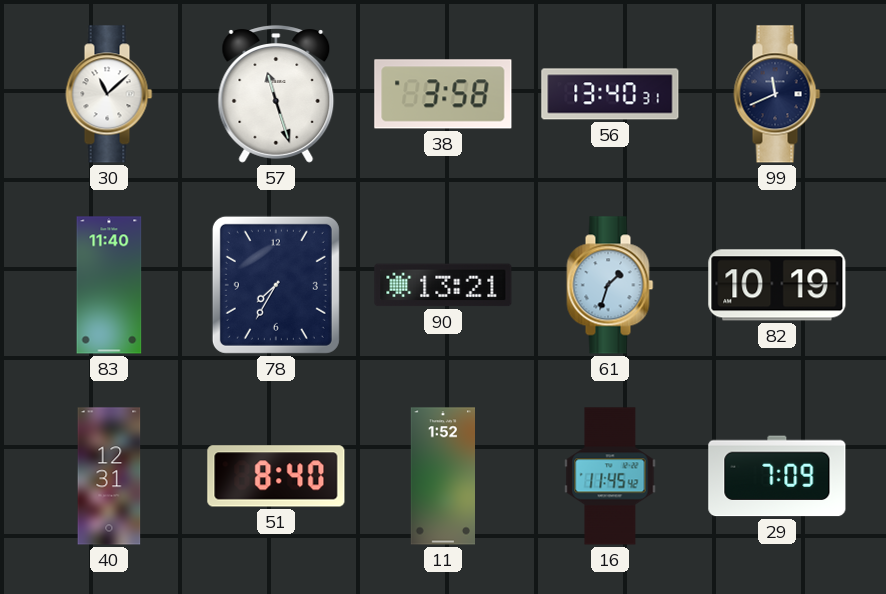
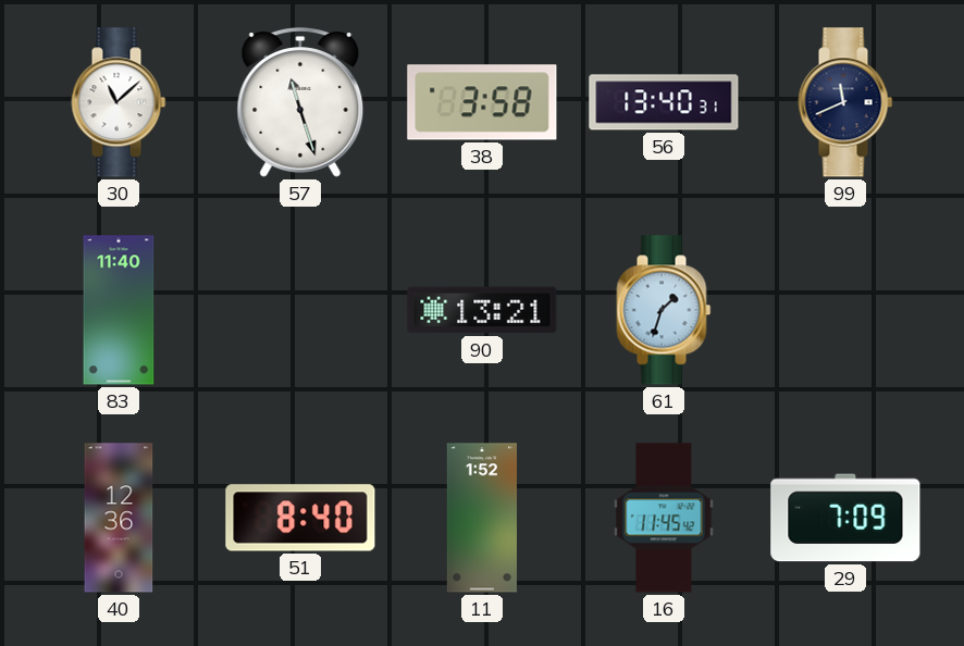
78: 7:35 -> none
82: 10:19 -> none
40: 12:31 -> 12:36
